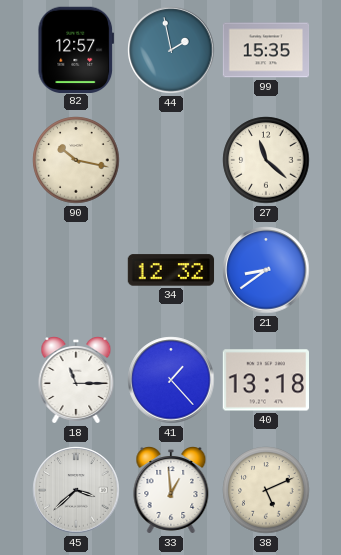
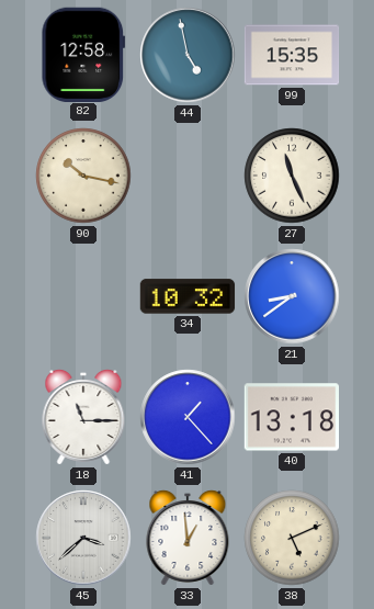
82: 12:57 -> 12:58
44: 1:58 -> 4:58
27: 11:22 -> 11:26
34: 12:32 -> 10:32
